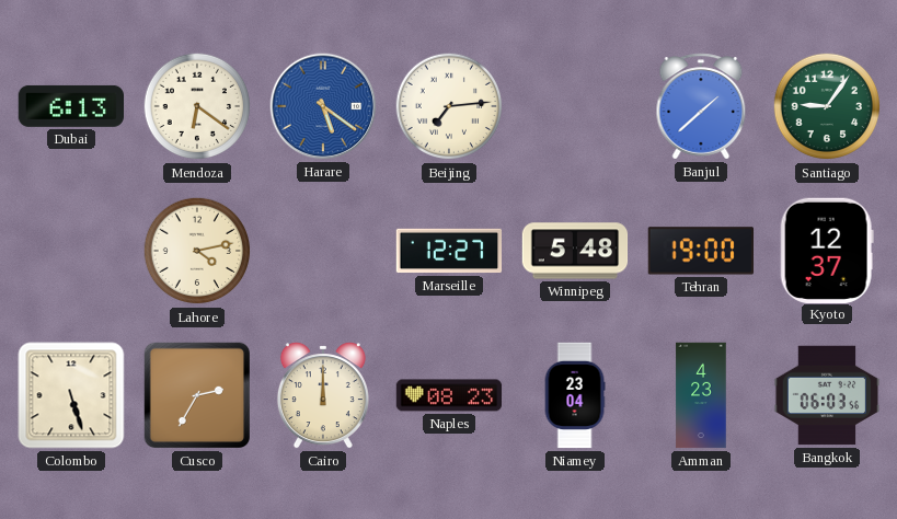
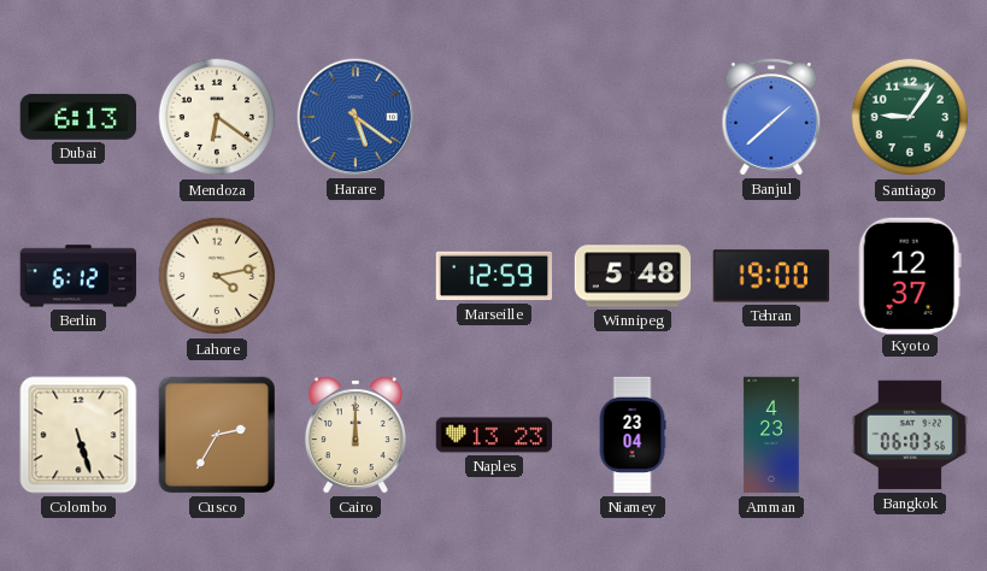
Beijing: 7:14 -> none
Berlin: none -> 6:12
Marseille: 12:27 -> 12:59
Naples: 08:23 -> 13:23
